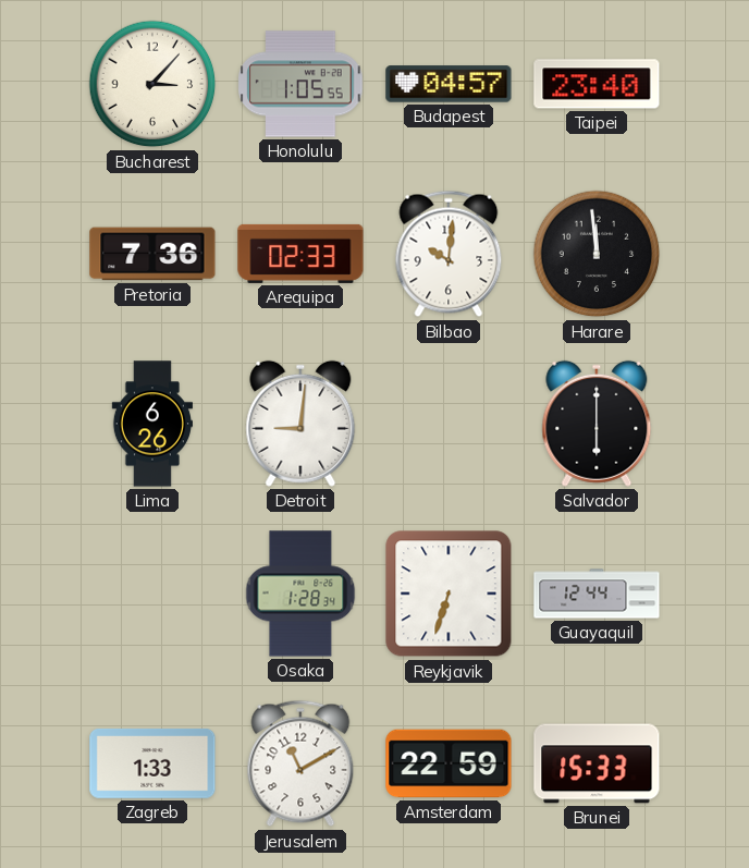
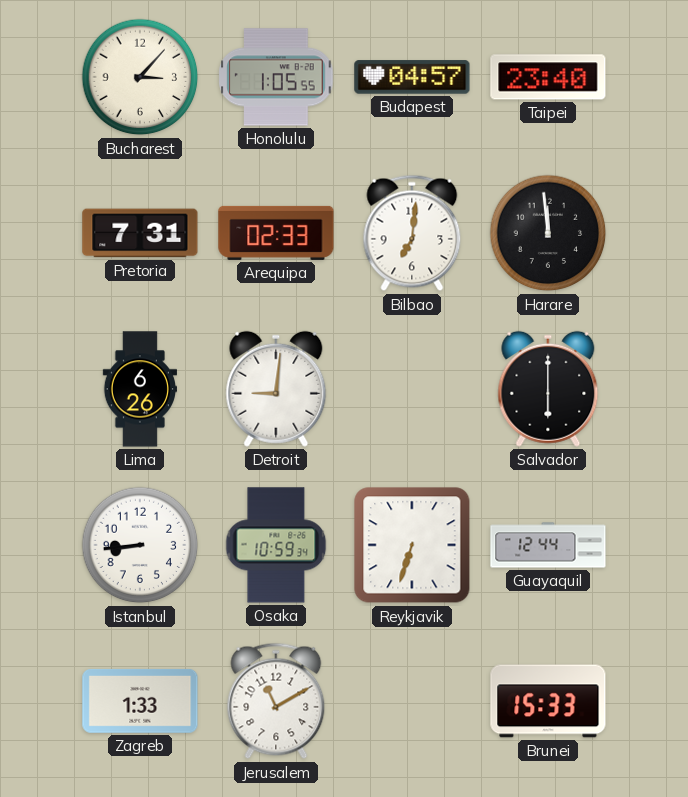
Pretoria: 7:36 -> 7:31
Bilbao: 10:01 -> 7:01
Istanbul: none -> 8:44
Osaka: 1:28 -> 10:59
Amsterdam: 22:59 -> none
